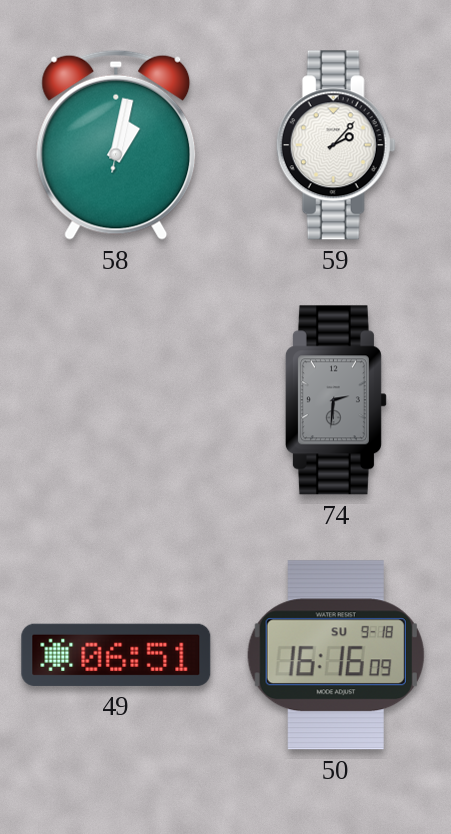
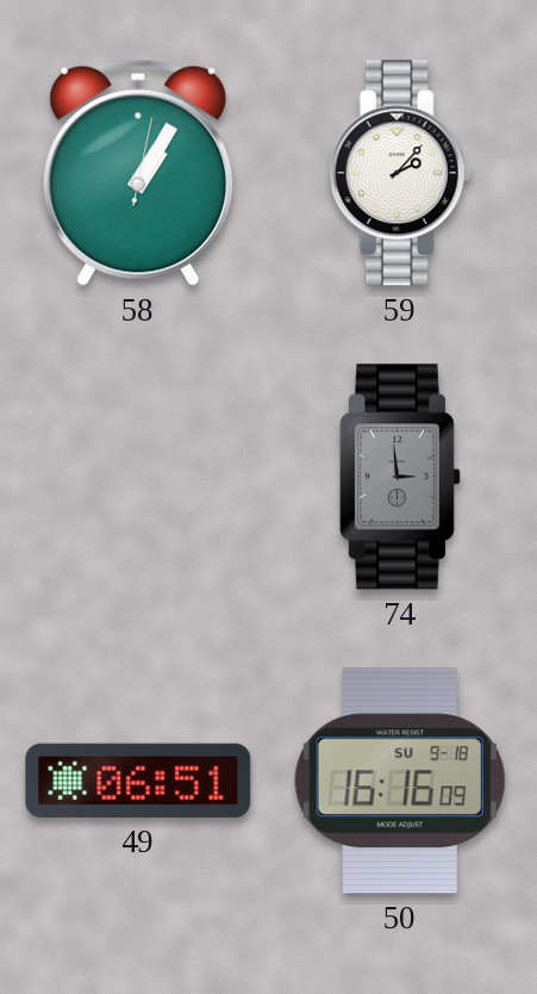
58: 1:02 -> 1:05
74: 2:31 -> 2:59
